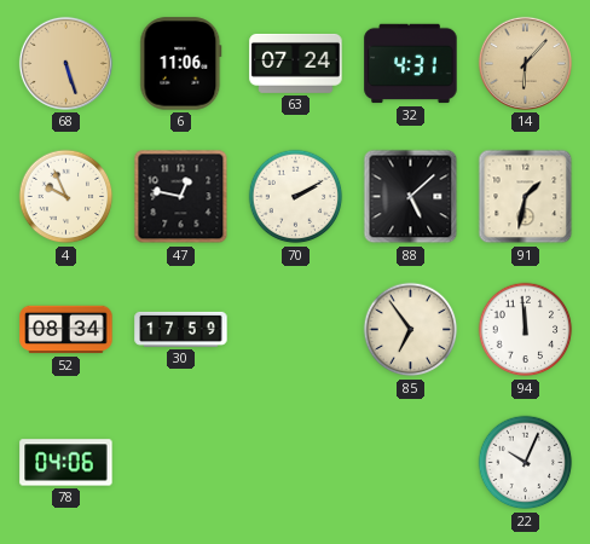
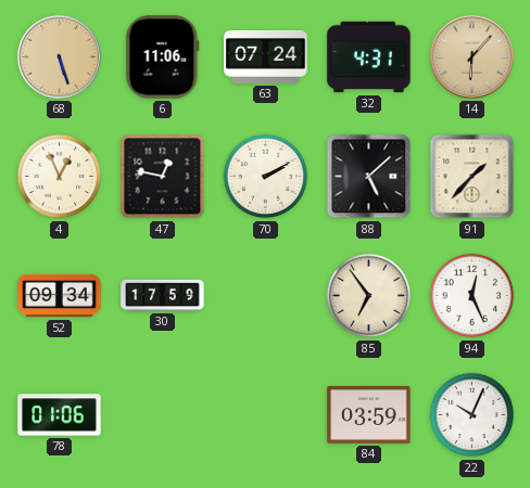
4: 9:56 -> 12:56
91: 1:32 -> 1:37
52: 08:34 -> 09:34
94: 11:59 -> 12:26
78: 04:06 -> 01:06
84: none -> 03:59
